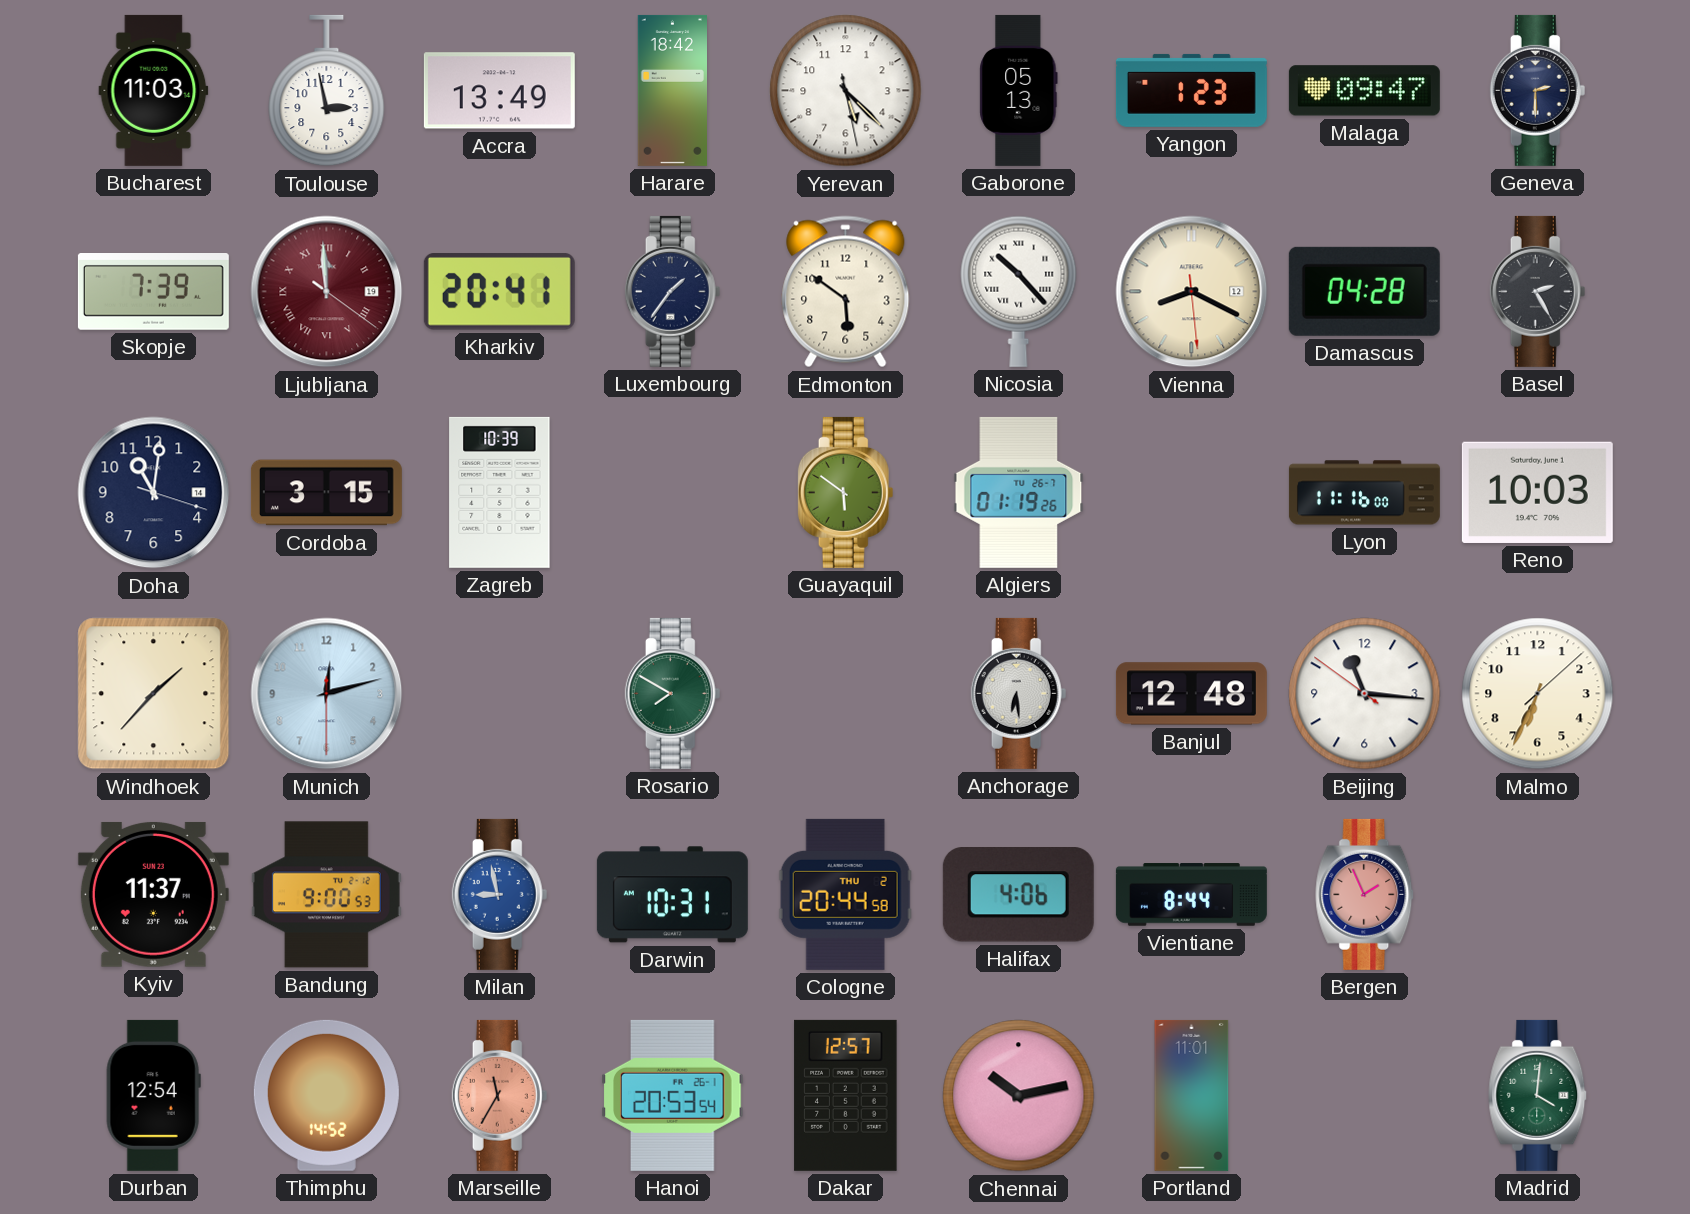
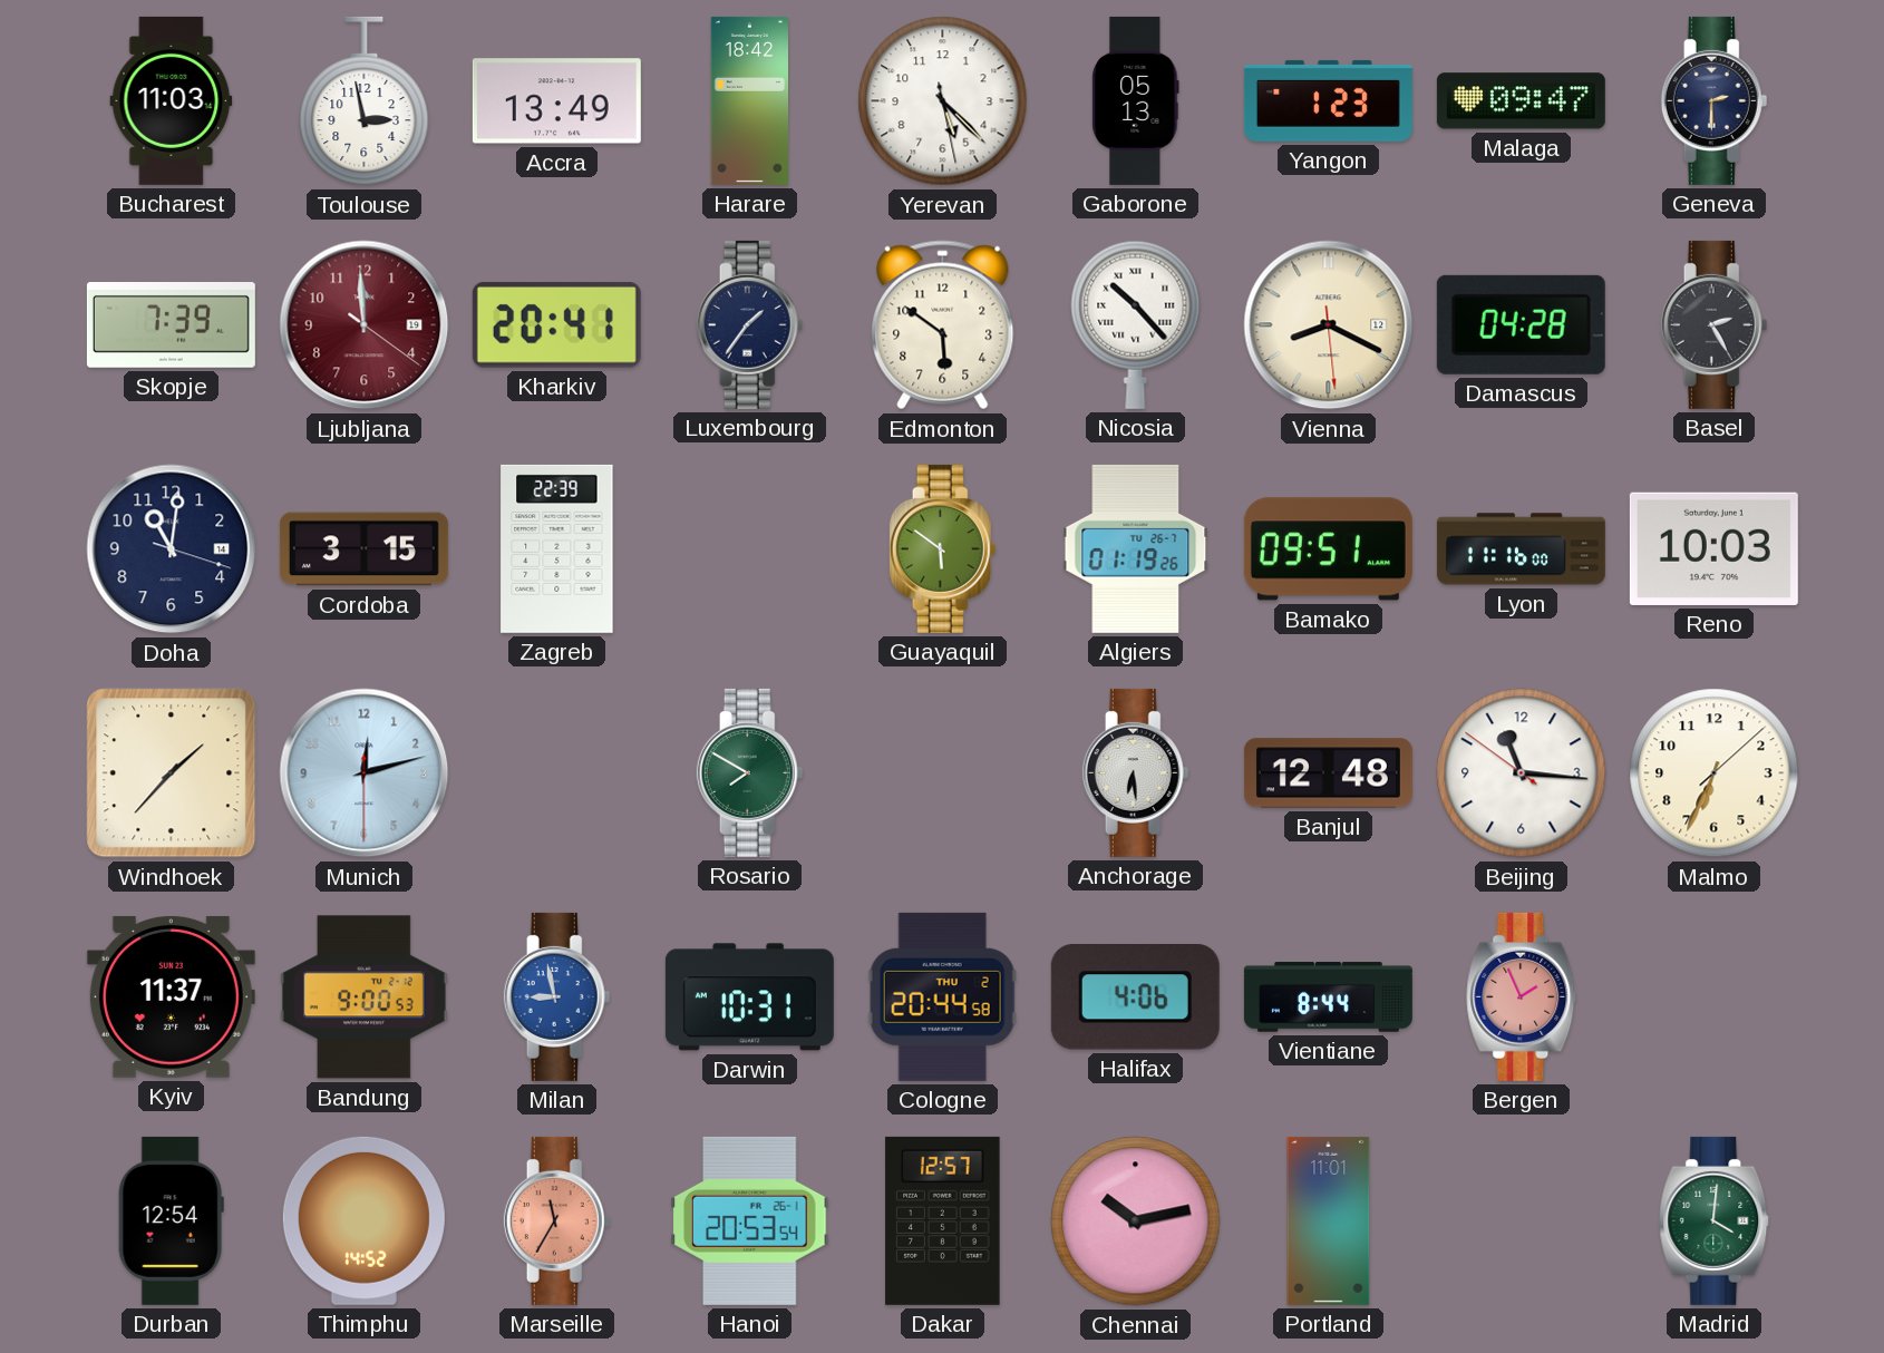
Ljubljana numerals: Roman -> Arabic
Zagreb: 10:39 -> 22:39
Bamako: none -> 09:51
